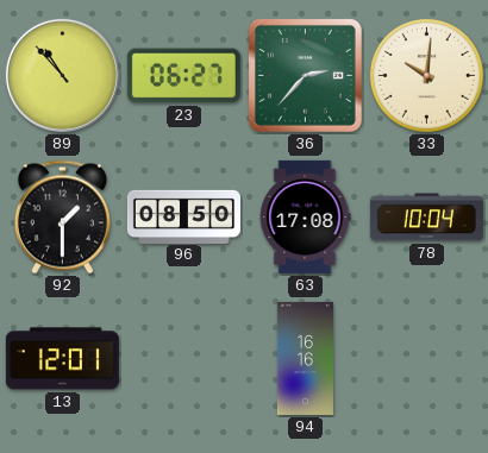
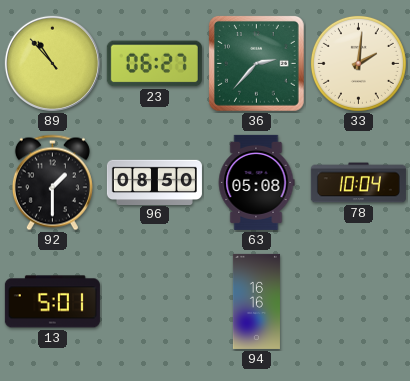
33: 10:01 -> 2:01
63: 17:08 -> 05:08
13: 12:01 -> 5:01
